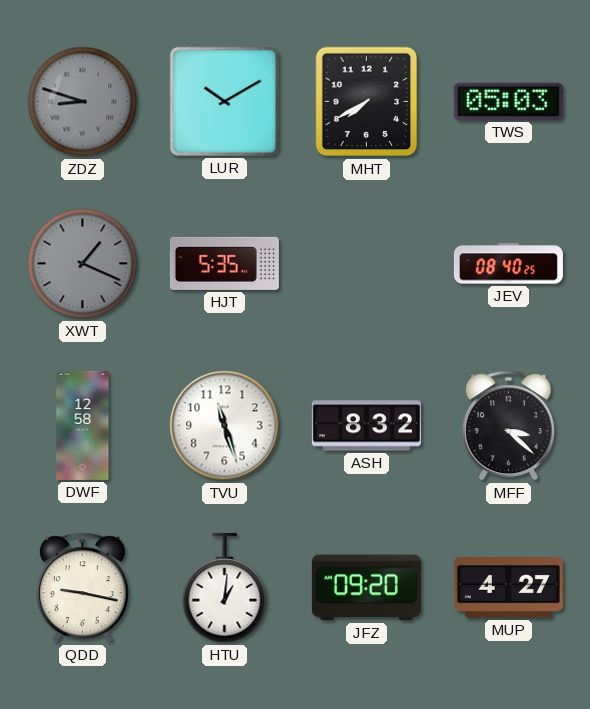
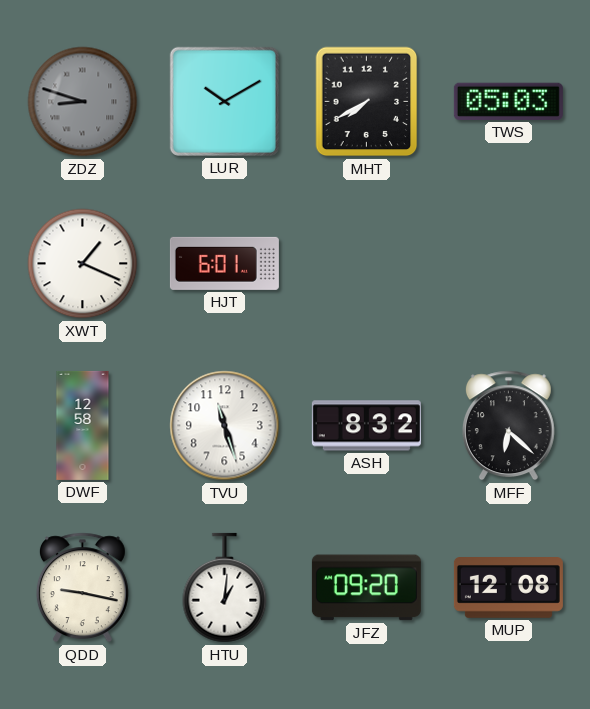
XWT dial: grey -> white
HJT: 5:35 -> 6:01
JEV: 08:40 -> none
MFF: 3:22 -> 6:22
MUP: 4:27 -> 12:08
